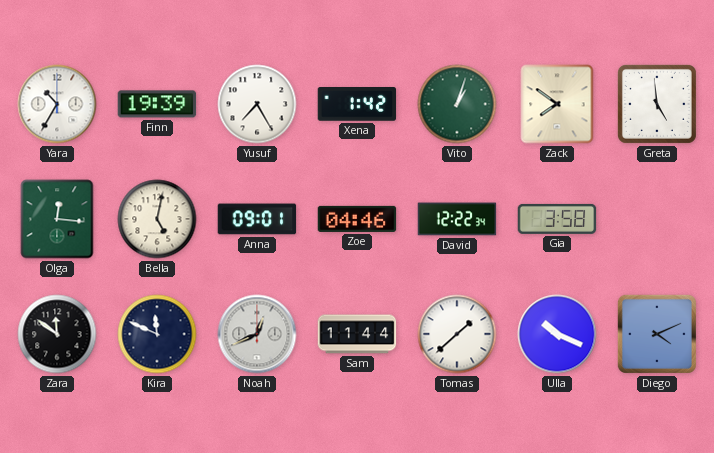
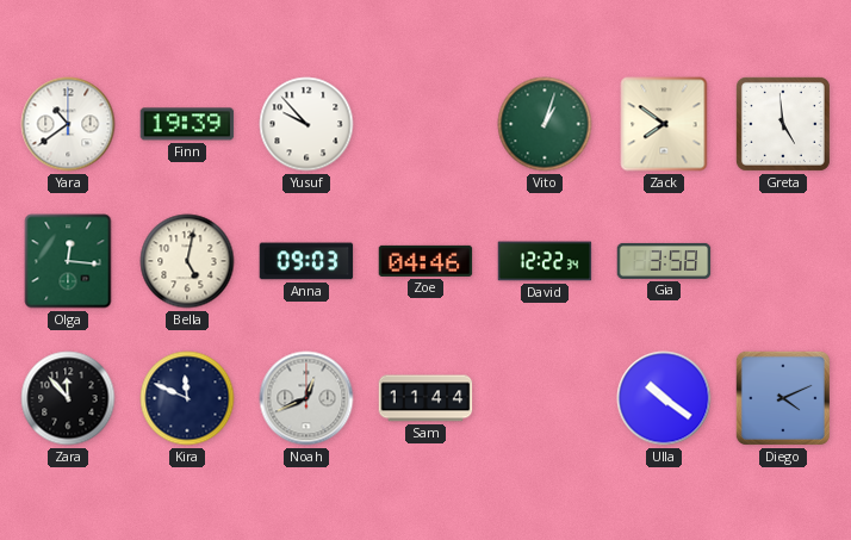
Yara: 10:35 -> 10:39
Yusuf: 7:25 -> 9:53
Xena: 1:42 -> none
Anna: 09:01 -> 09:03
Zara: 11:51 -> 11:53
Tomas: 1:38 -> none
Ulla: 10:19 -> 10:21
